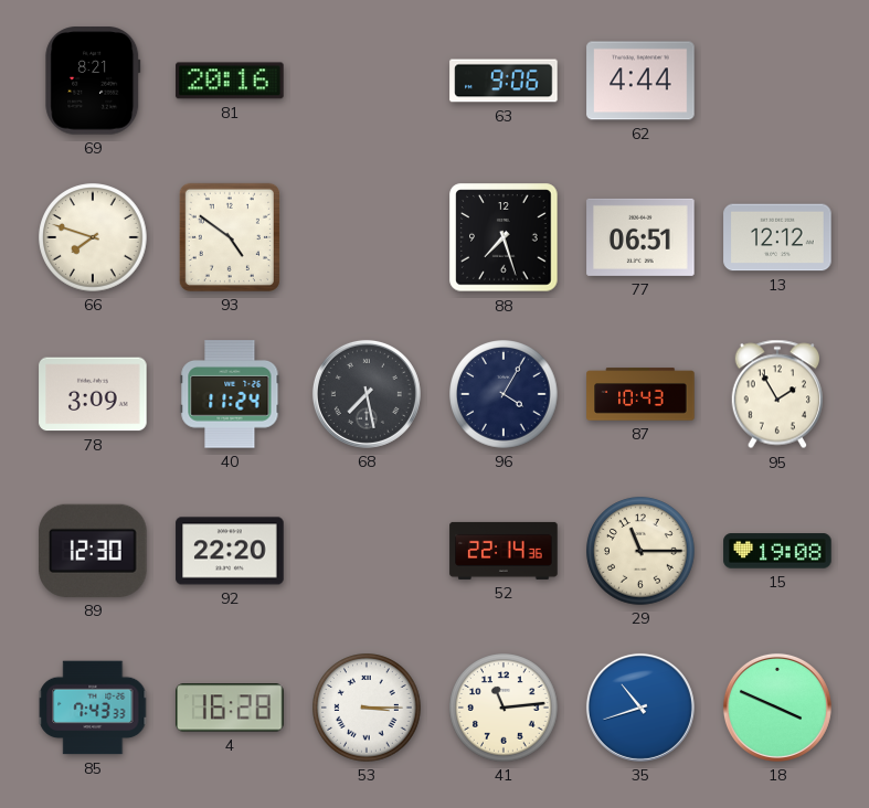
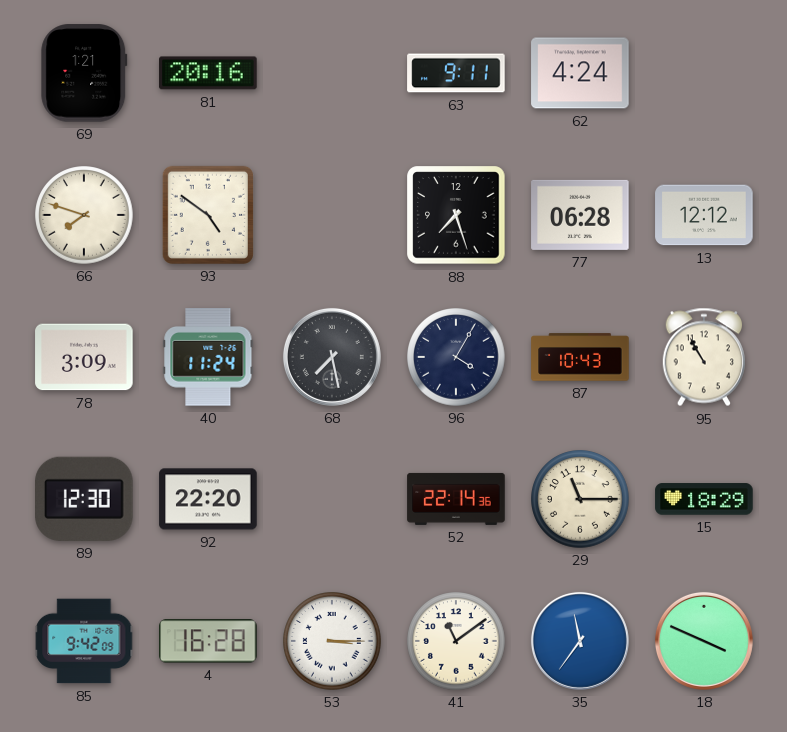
69: 8:21 -> 1:21
63: 9:06 -> 9:11
62: 4:44 -> 4:24
77: 06:51 -> 06:28
95: 1:55 -> 10:55
15: 19:08 -> 18:29
85: 7:43 -> 9:42
41: 11:14 -> 11:09
35: 10:42 -> 11:36
